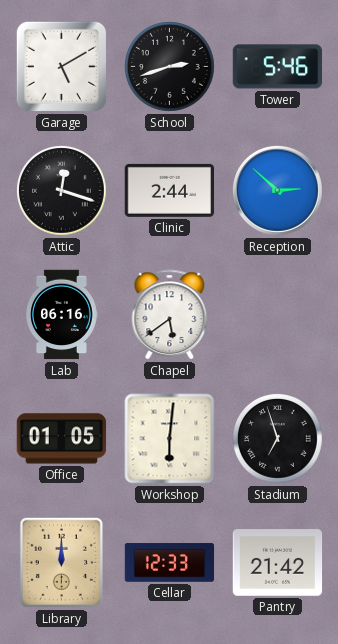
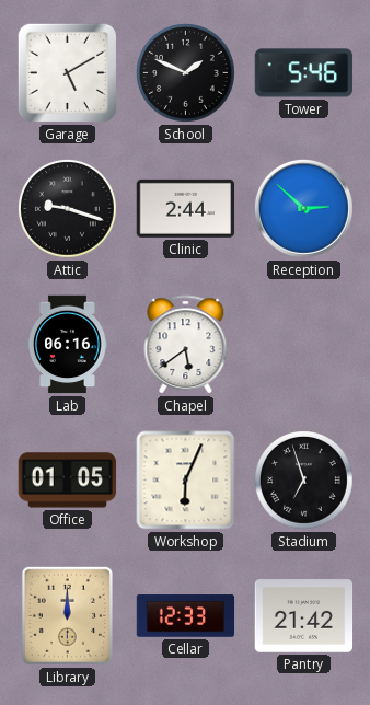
School: 2:42 -> 1:49
Attic: 12:18 -> 9:18
Workshop: 6:01 -> 6:04
